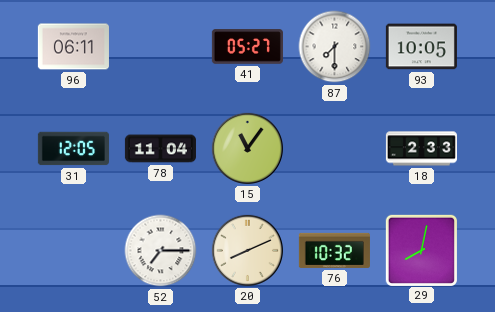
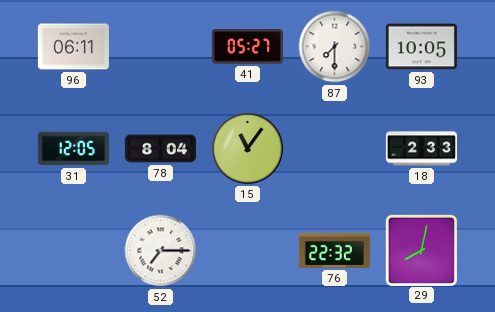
78: 11:04 -> 8:04
20: 8:11 -> none
76: 10:32 -> 22:32
